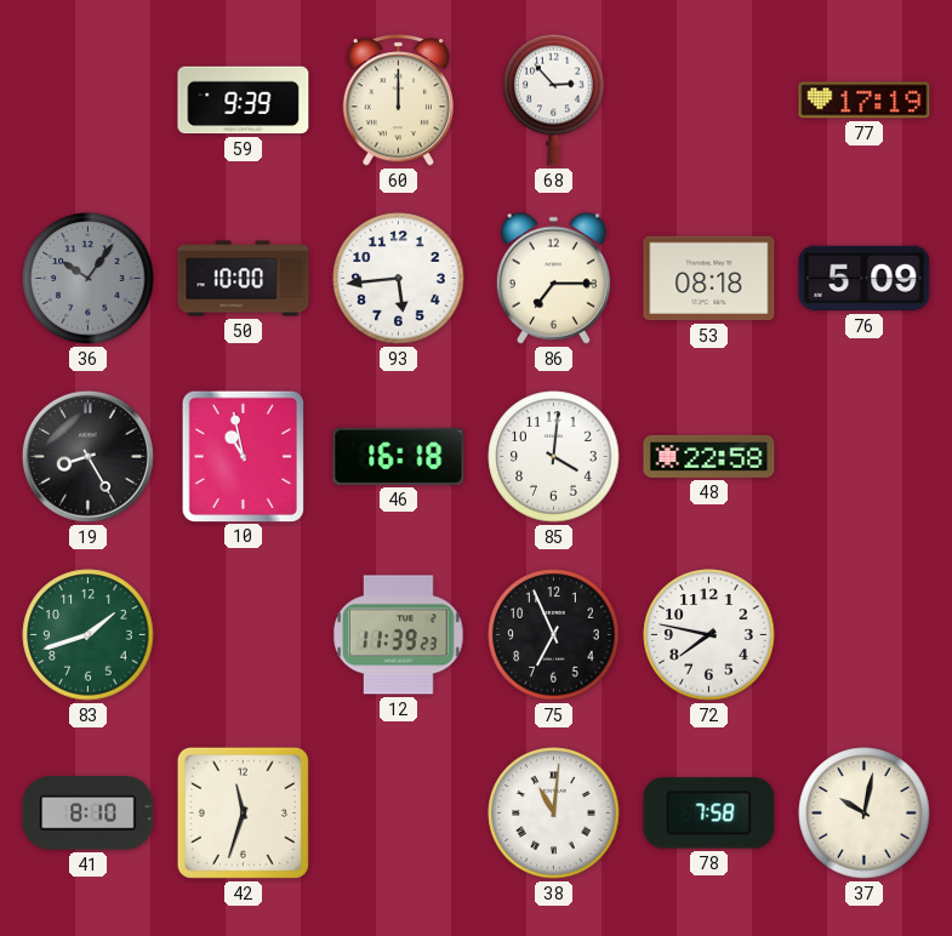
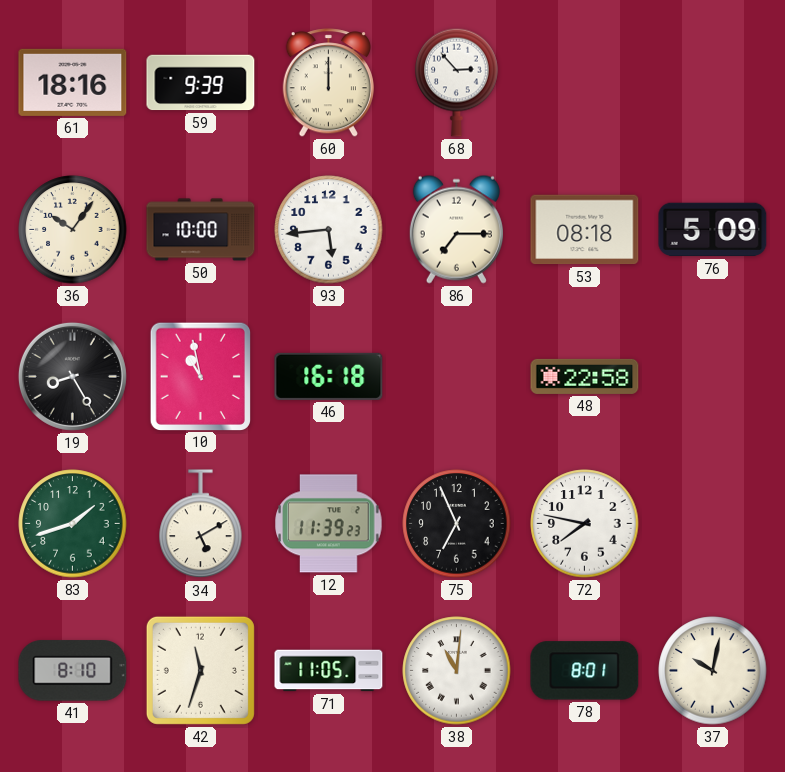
61: none -> 18:16
77: 17:19 -> none
36 dial: grey -> cream
85: 4:01 -> none
34: none -> 5:10
71: none -> 11:05
78: 7:58 -> 8:01
